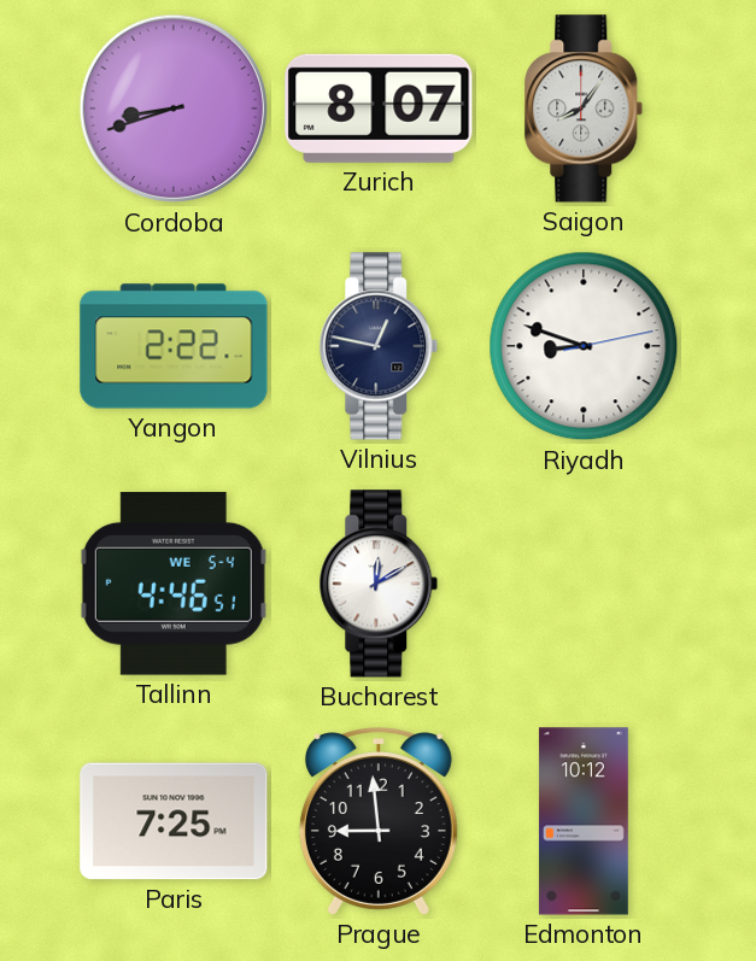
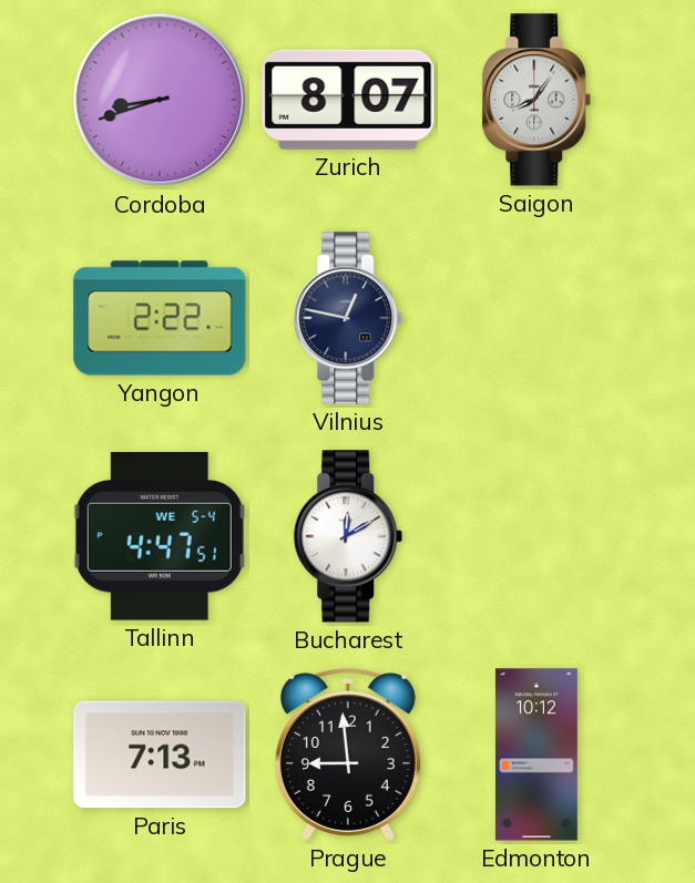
Riyadh: 8:48 -> none
Tallinn: 4:46 -> 4:47
Paris: 7:25 -> 7:13
